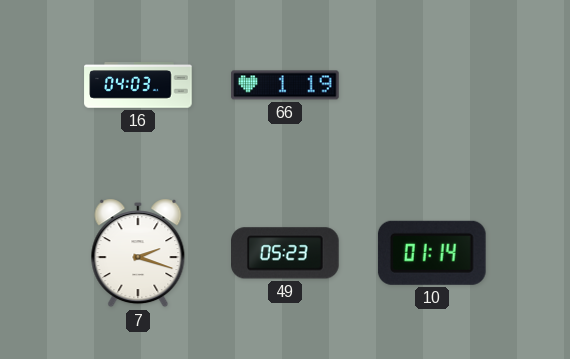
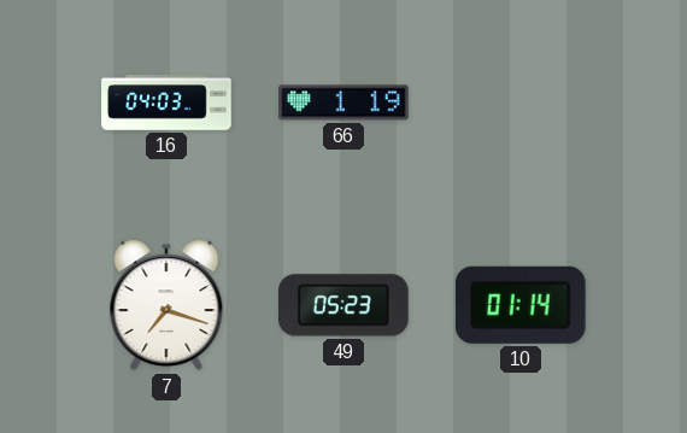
7: 2:18 -> 7:18
